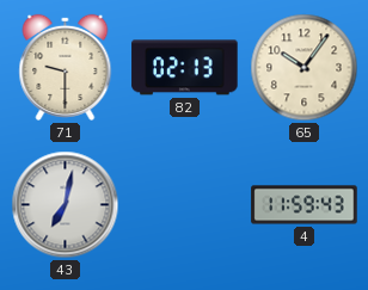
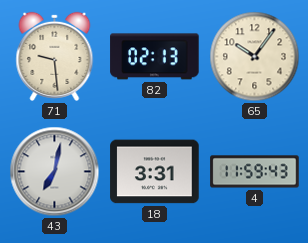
71: 9:30 -> 9:29
18: none -> 3:31
